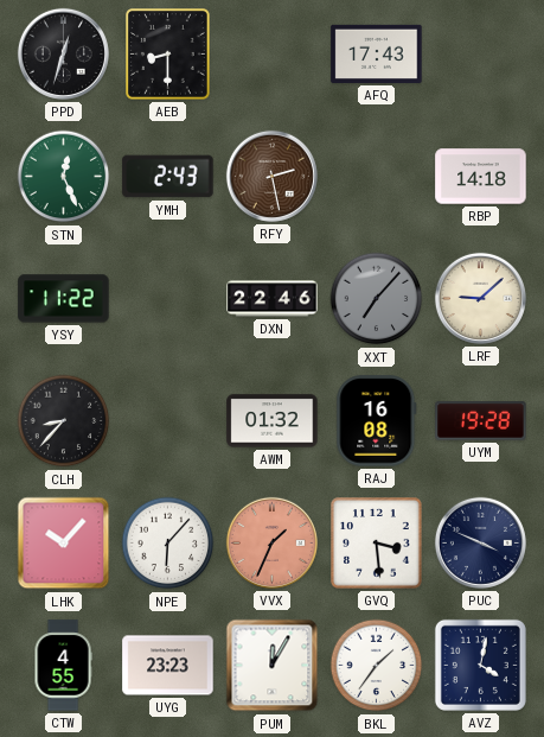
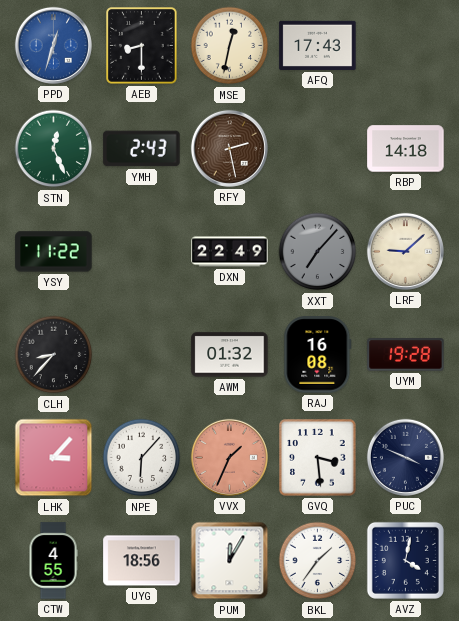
PPD dial: black -> blue
MSE: none -> 12:32
DXN: 22:46 -> 22:49
LHK: 10:07 -> 3:07
UYG: 23:23 -> 18:56
